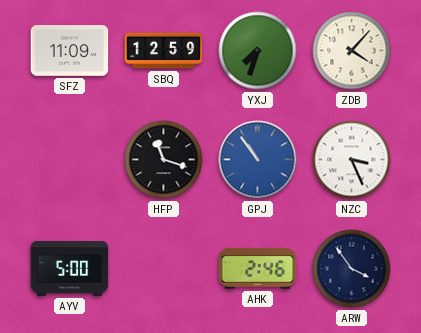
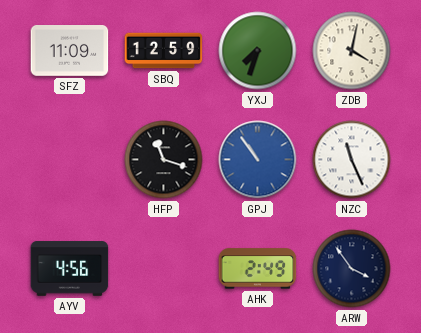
ZDB: 4:07 -> 4:02
NZC: 3:26 -> 11:26
AYV: 5:00 -> 4:56
AHK: 2:46 -> 2:49
